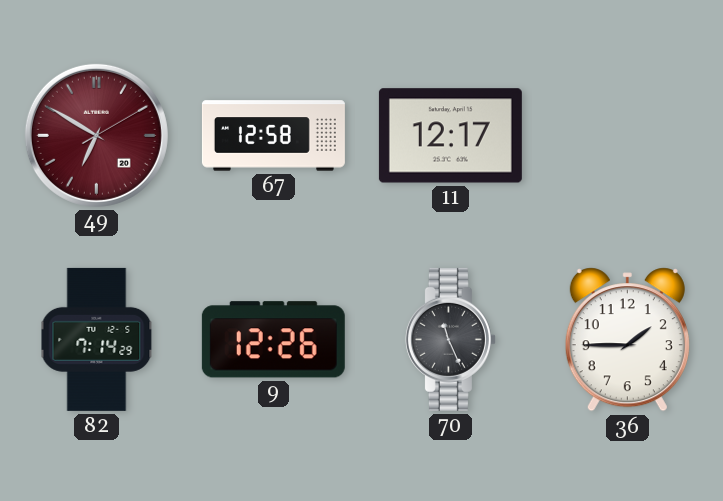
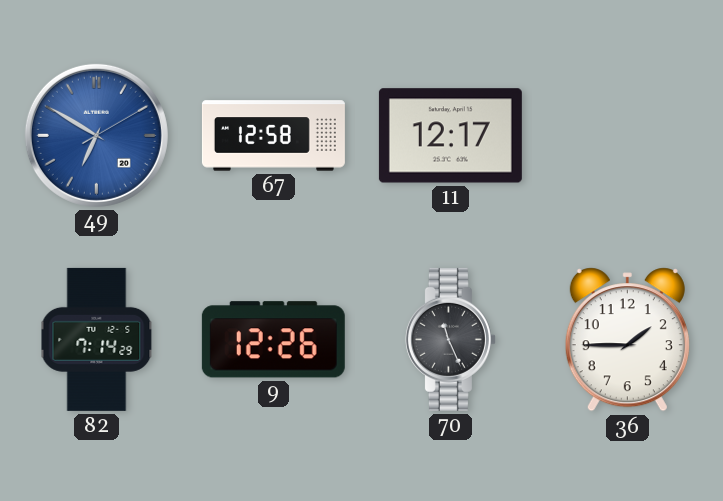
49 dial: burgundy -> blue
